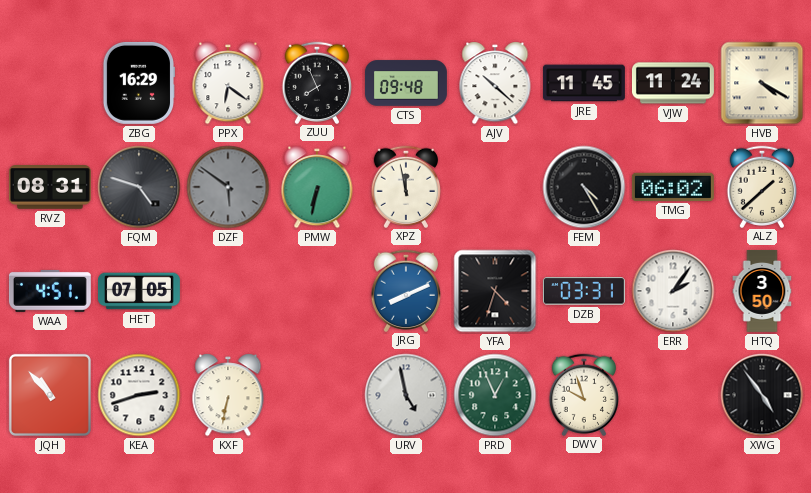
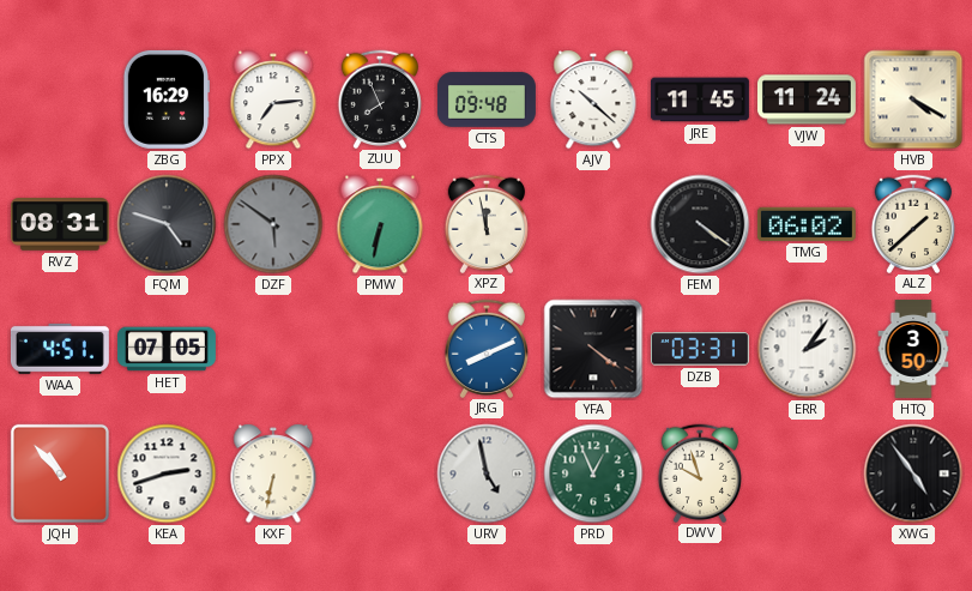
PPX: 6:21 -> 7:14
FEM: 4:25 -> 4:21
YFA: 4:33 -> 4:21
